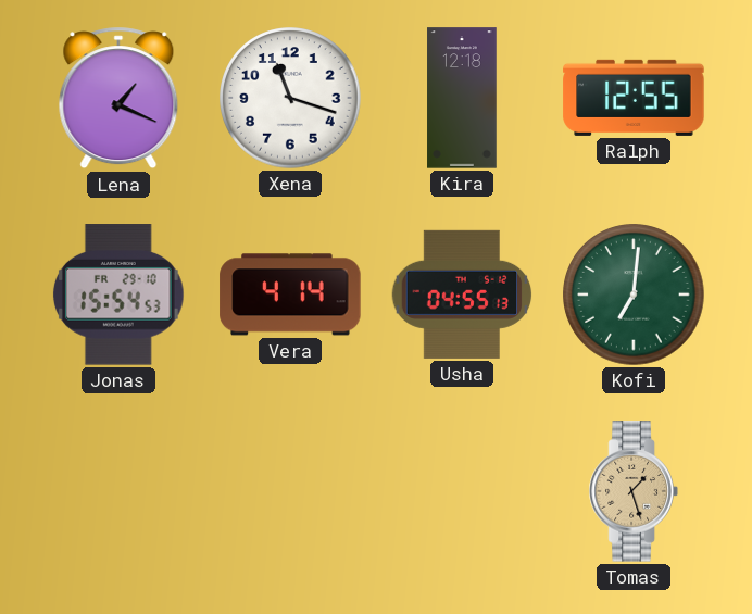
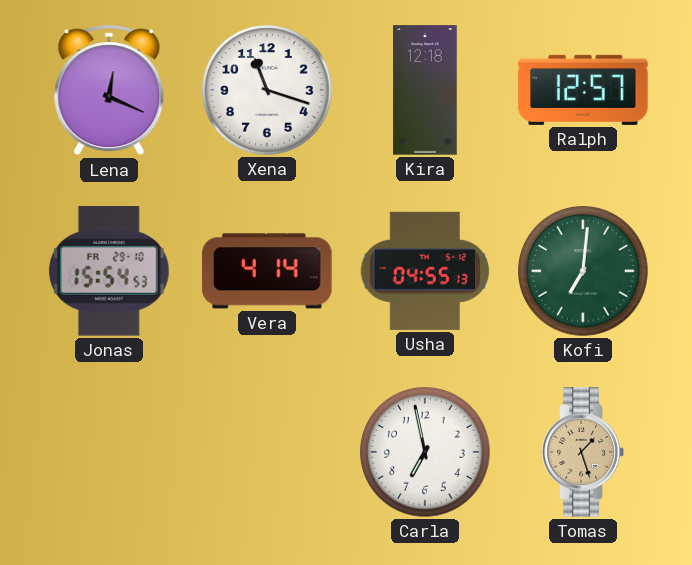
Lena: 1:19 -> 12:19
Ralph: 12:55 -> 12:57
Carla: none -> 6:58
